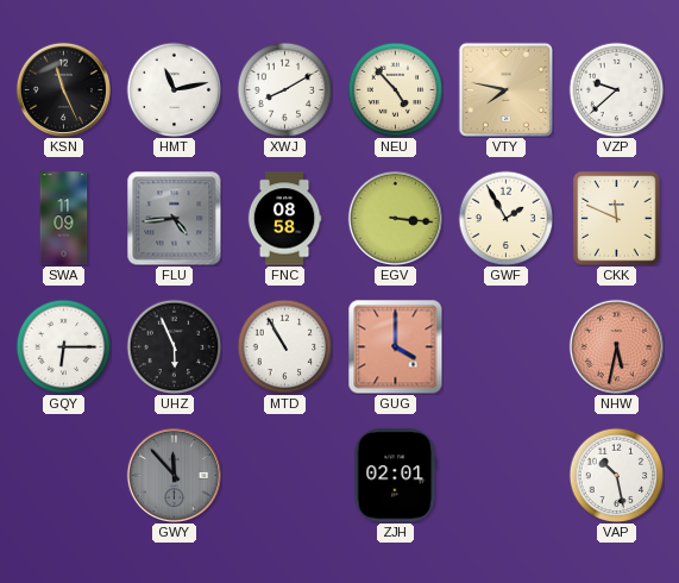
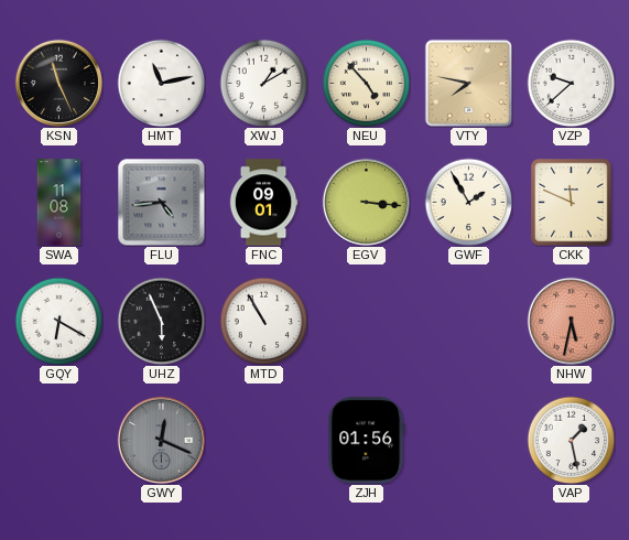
XWJ: 8:10 -> 1:10
SWA: 11:09 -> 11:08
FNC: 08:58 -> 09:01
GQY: 6:15 -> 6:20
GUG: 4:00 -> none
GWY: 11:53 -> 12:19
ZJH: 02:01 -> 01:56
VAP: 10:28 -> 1:28
